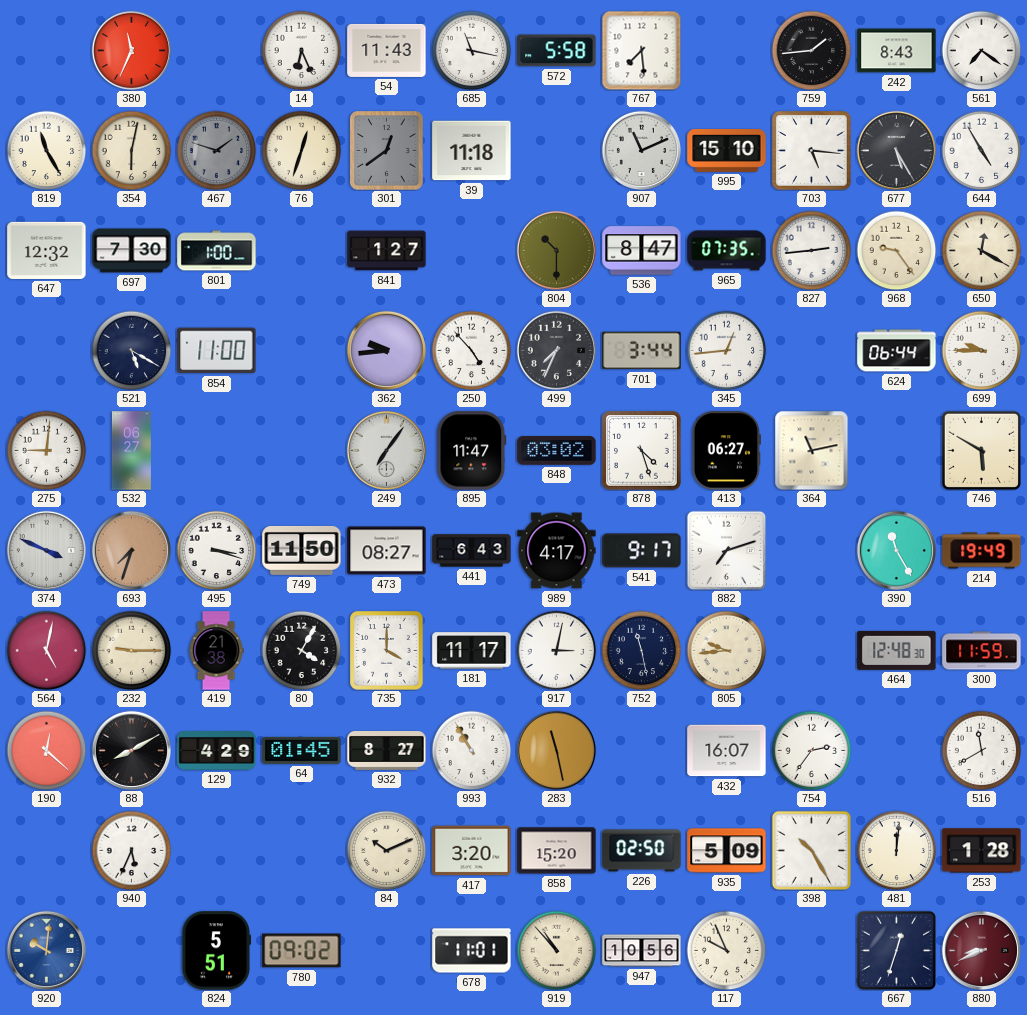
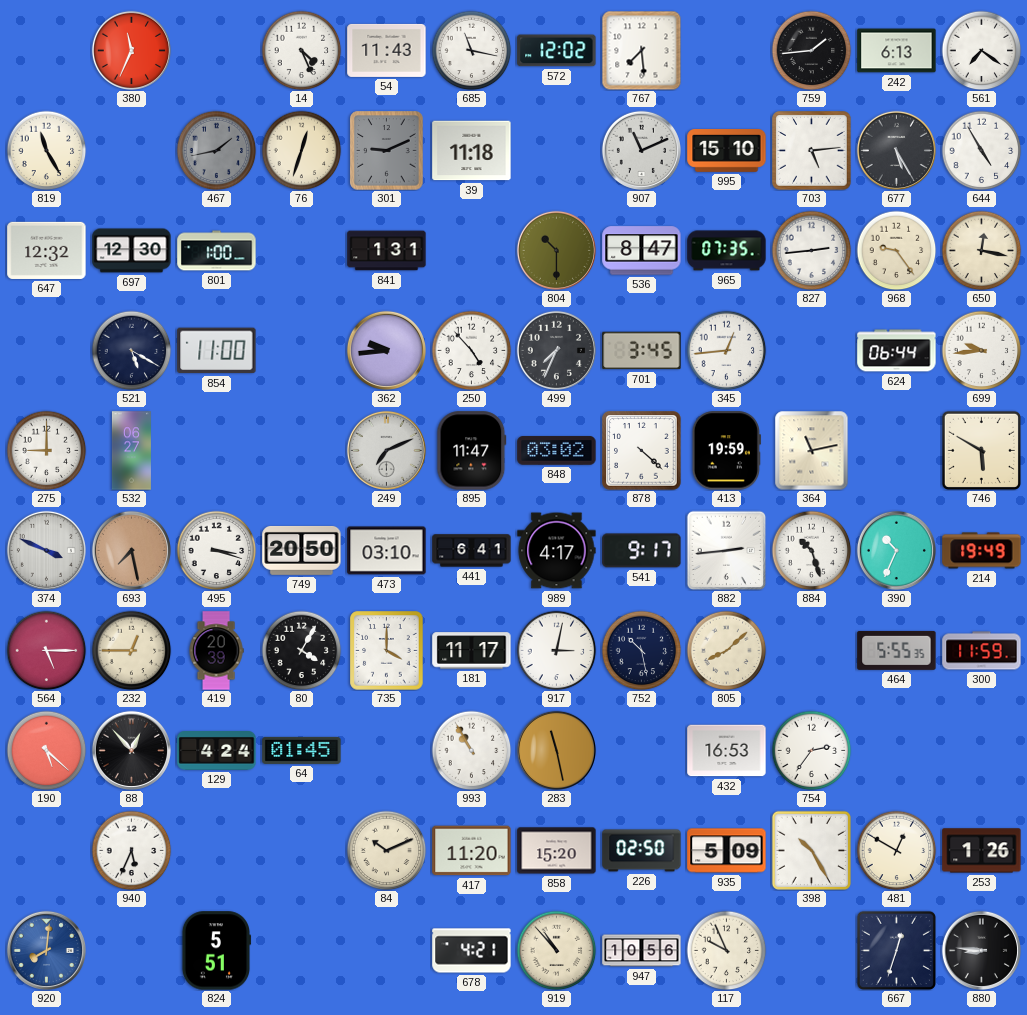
14: 6:26 -> 4:26
572: 5:58 -> 12:02
242: 8:43 -> 6:13
354: 6:02 -> none
467: 1:48 -> 1:43
301: 12:39 -> 9:11
703: 5:16 -> 5:14
697: 7:30 -> 12:30
841: 1:27 -> 1:31
650: 12:20 -> 12:17
701: 3:44 -> 3:45
699: 9:45 -> 9:44
275: 9:01 -> 9:00
249: 7:06 -> 7:11
878: 4:27 -> 4:22
413: 06:27 -> 19:59
693: 7:33 -> 7:28
749: 11:50 -> 20:50
473: 08:27 -> 03:10
441: 6:43 -> 6:41
882: 7:12 -> 2:44
884: none -> 10:27
390: 11:25 -> 10:34
564: 5:02 -> 5:15
232: 9:15 -> 12:45
419: 21:38 -> 20:39
752: 11:28 -> 10:28
805: 9:44 -> 8:08
464: 12:48 -> 5:55
190: 12:22 -> 5:22
88: 8:10 -> 12:53
129: 4:29 -> 4:24
932: 8:27 -> none
432: 16:07 -> 16:53
516: 11:40 -> none
417: 3:20 -> 11:20
481: 12:01 -> 12:50
253: 1:28 -> 1:26
920: 10:01 -> 8:01
780: 09:02 -> none
678: 11:01 -> 4:21
880: 8:41 -> 8:46
880 dial: burgundy -> black
